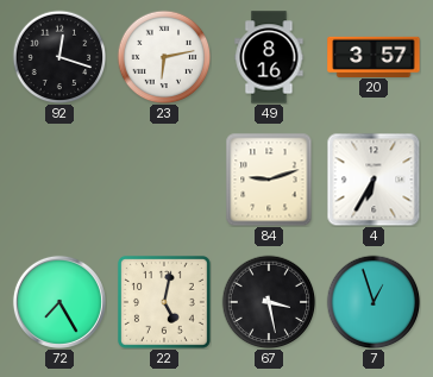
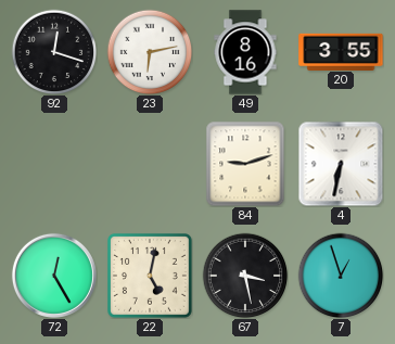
20: 3:57 -> 3:55
4: 6:35 -> 6:32
72: 7:25 -> 12:25
